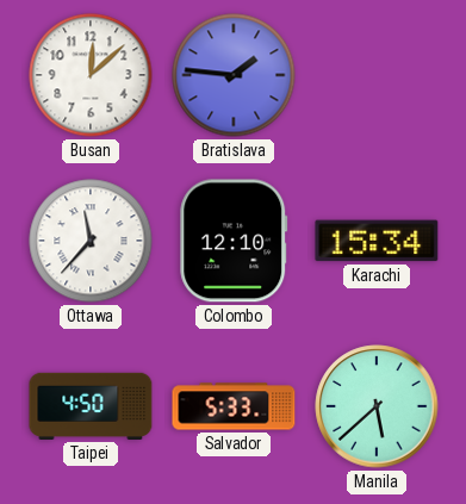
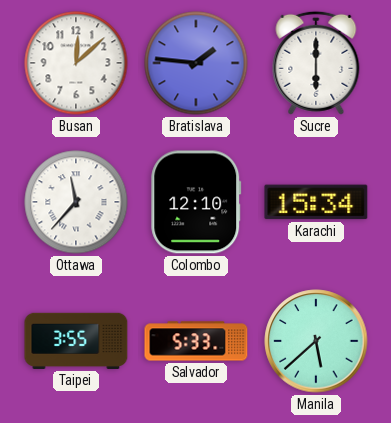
Sucre: none -> 6:00
Taipei: 4:50 -> 3:55
